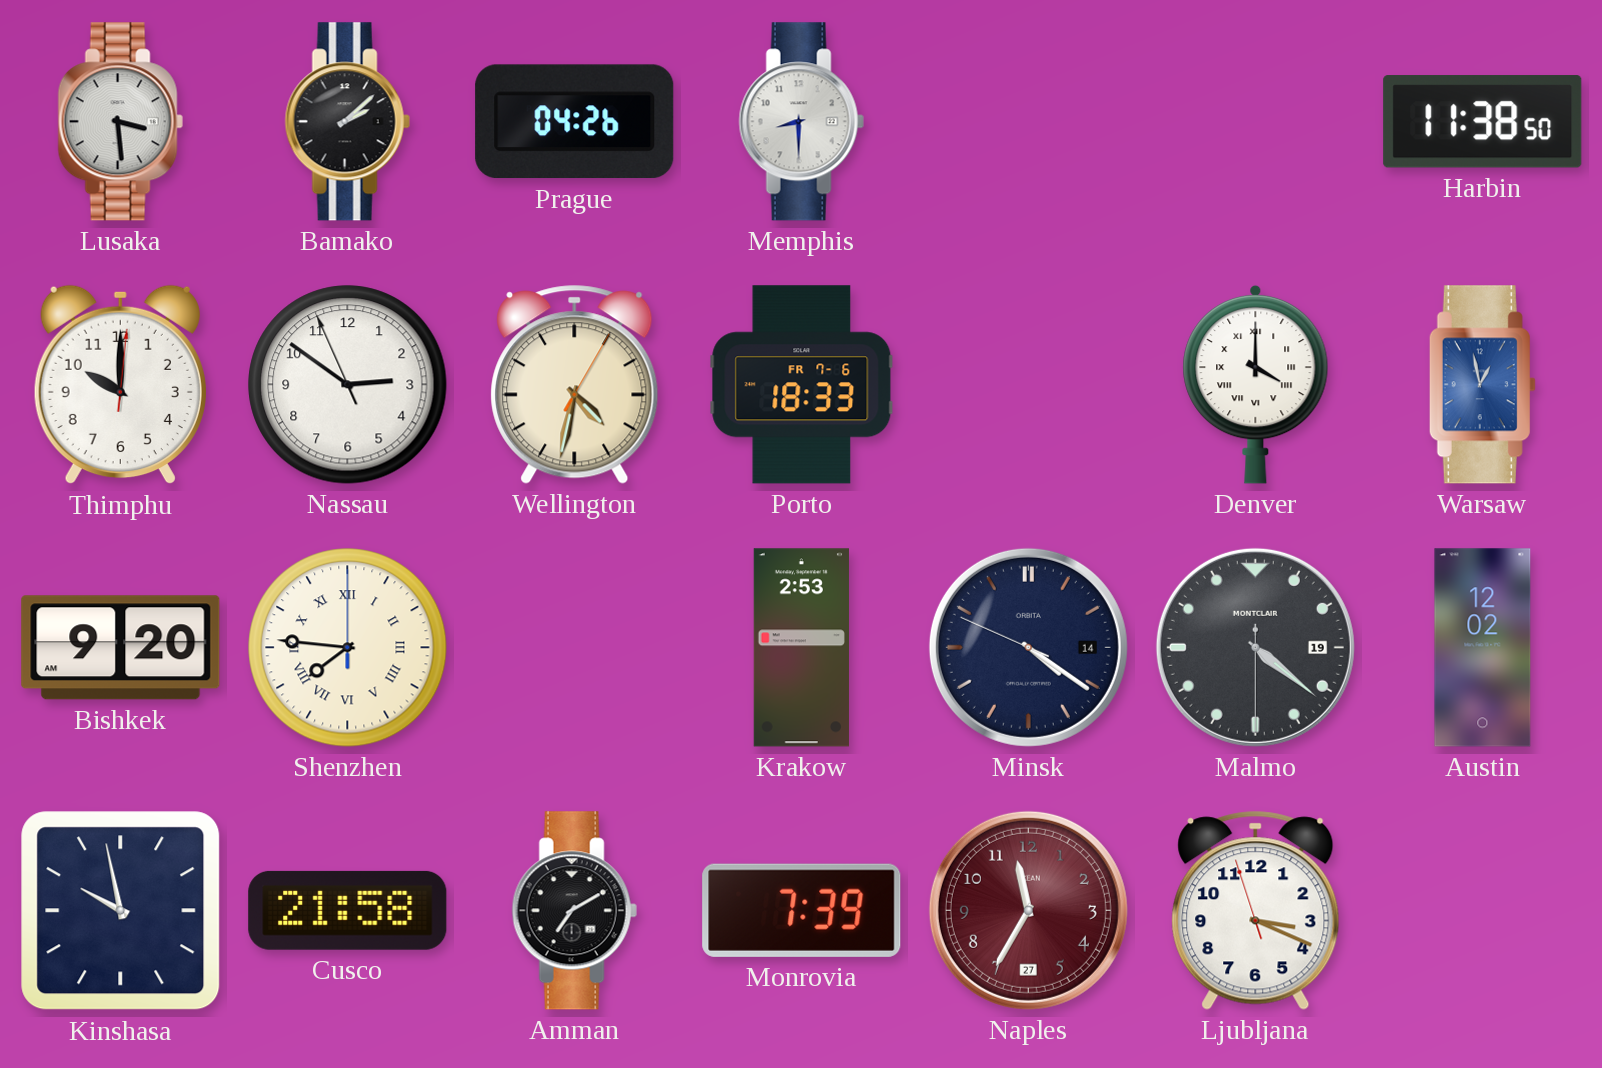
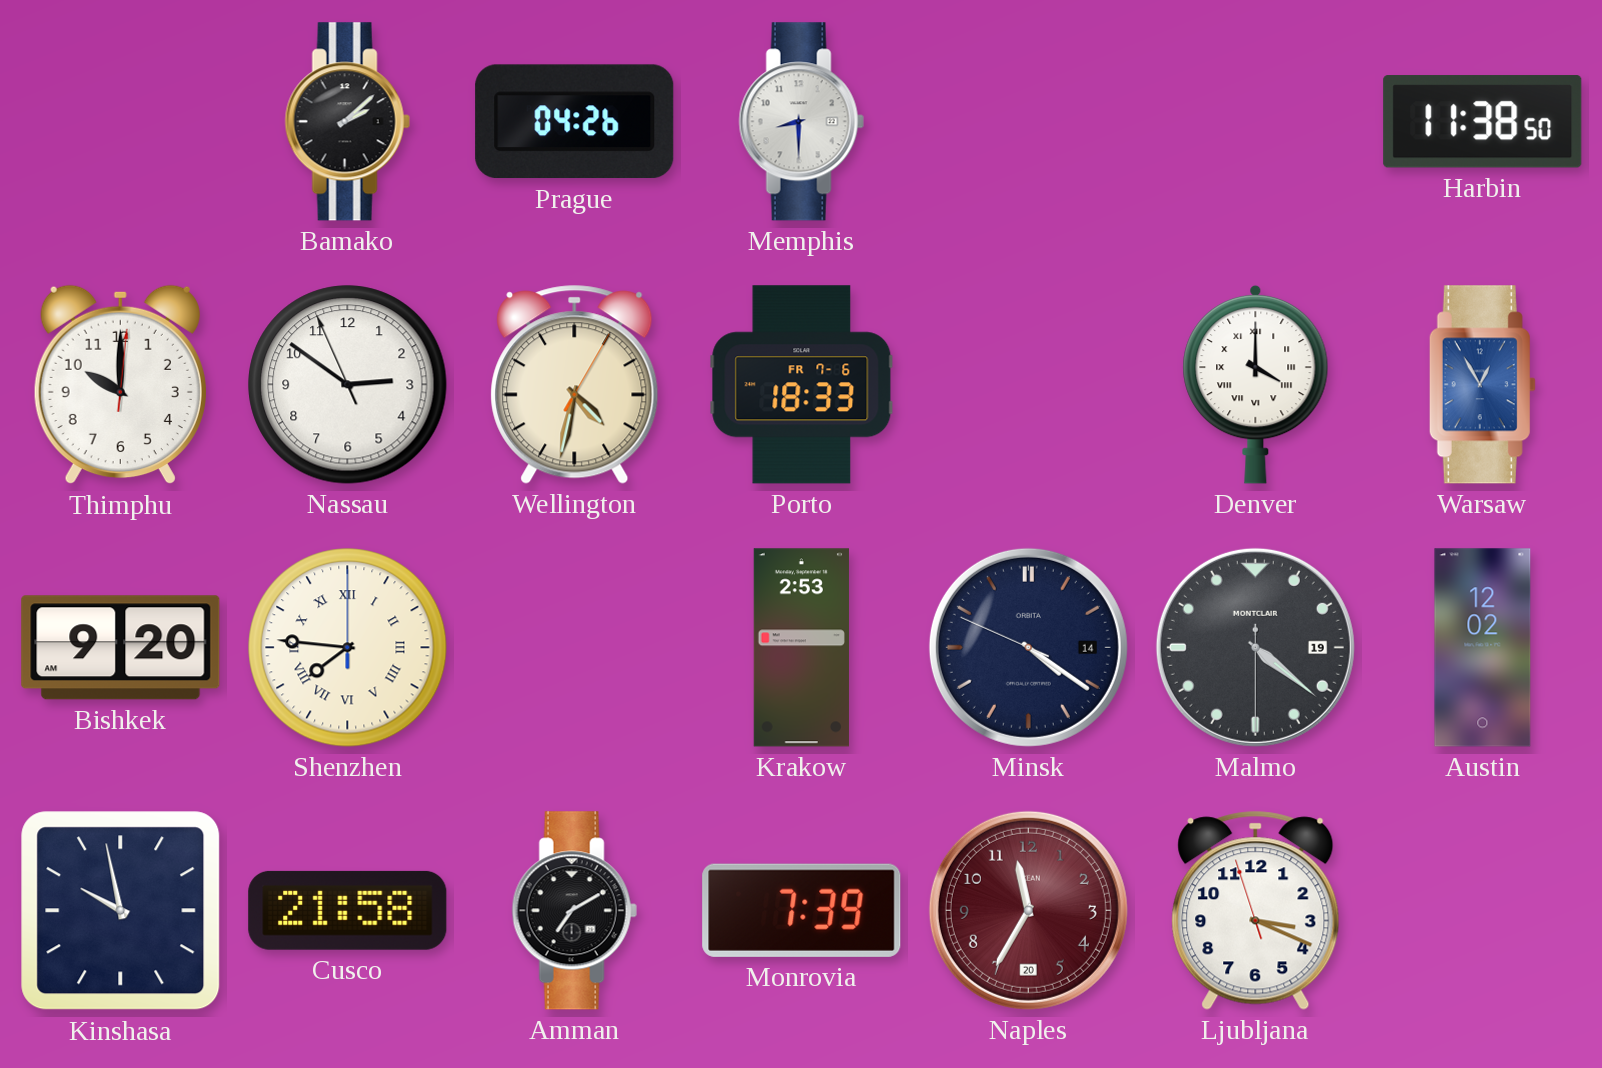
Lusaka: 3:29 -> none
Warsaw: 12:58 -> 12:55
Naples date: 27 -> 20
